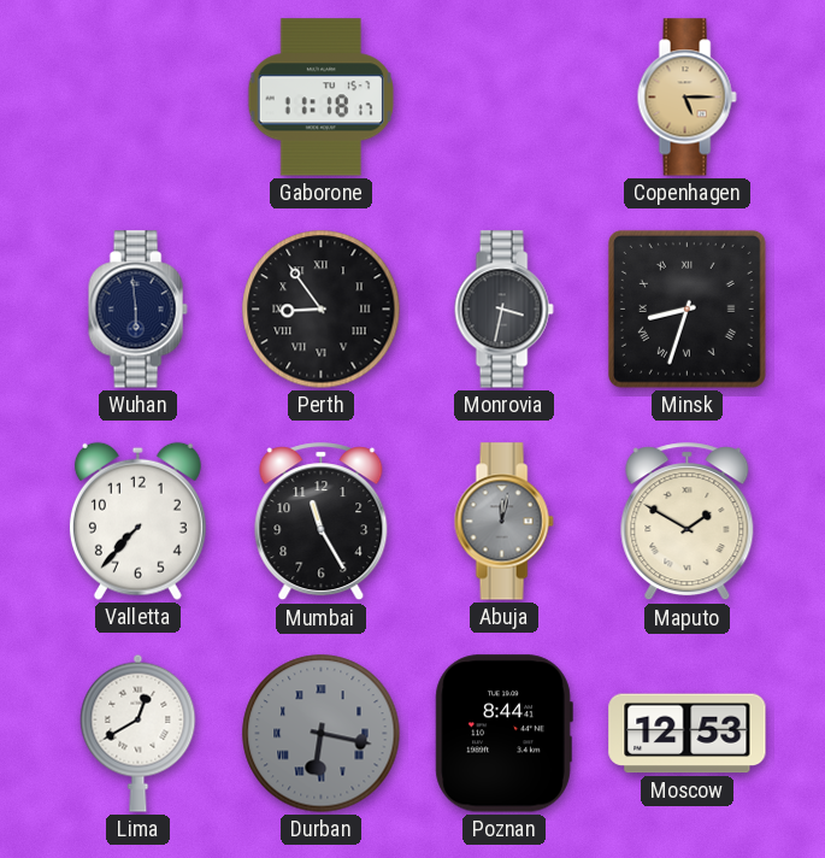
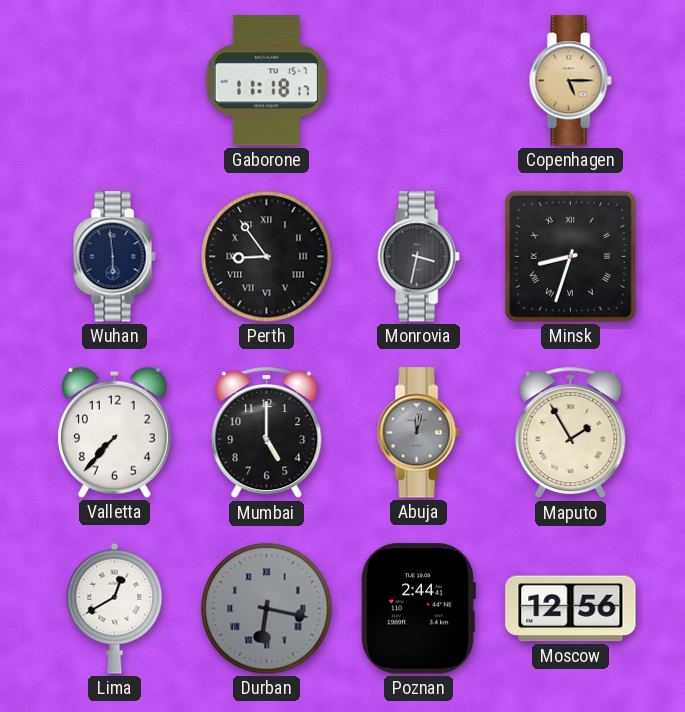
Mumbai: 11:25 -> 5:00
Maputo: 1:50 -> 1:55
Poznan: 8:44 -> 2:44
Moscow: 12:53 -> 12:56
